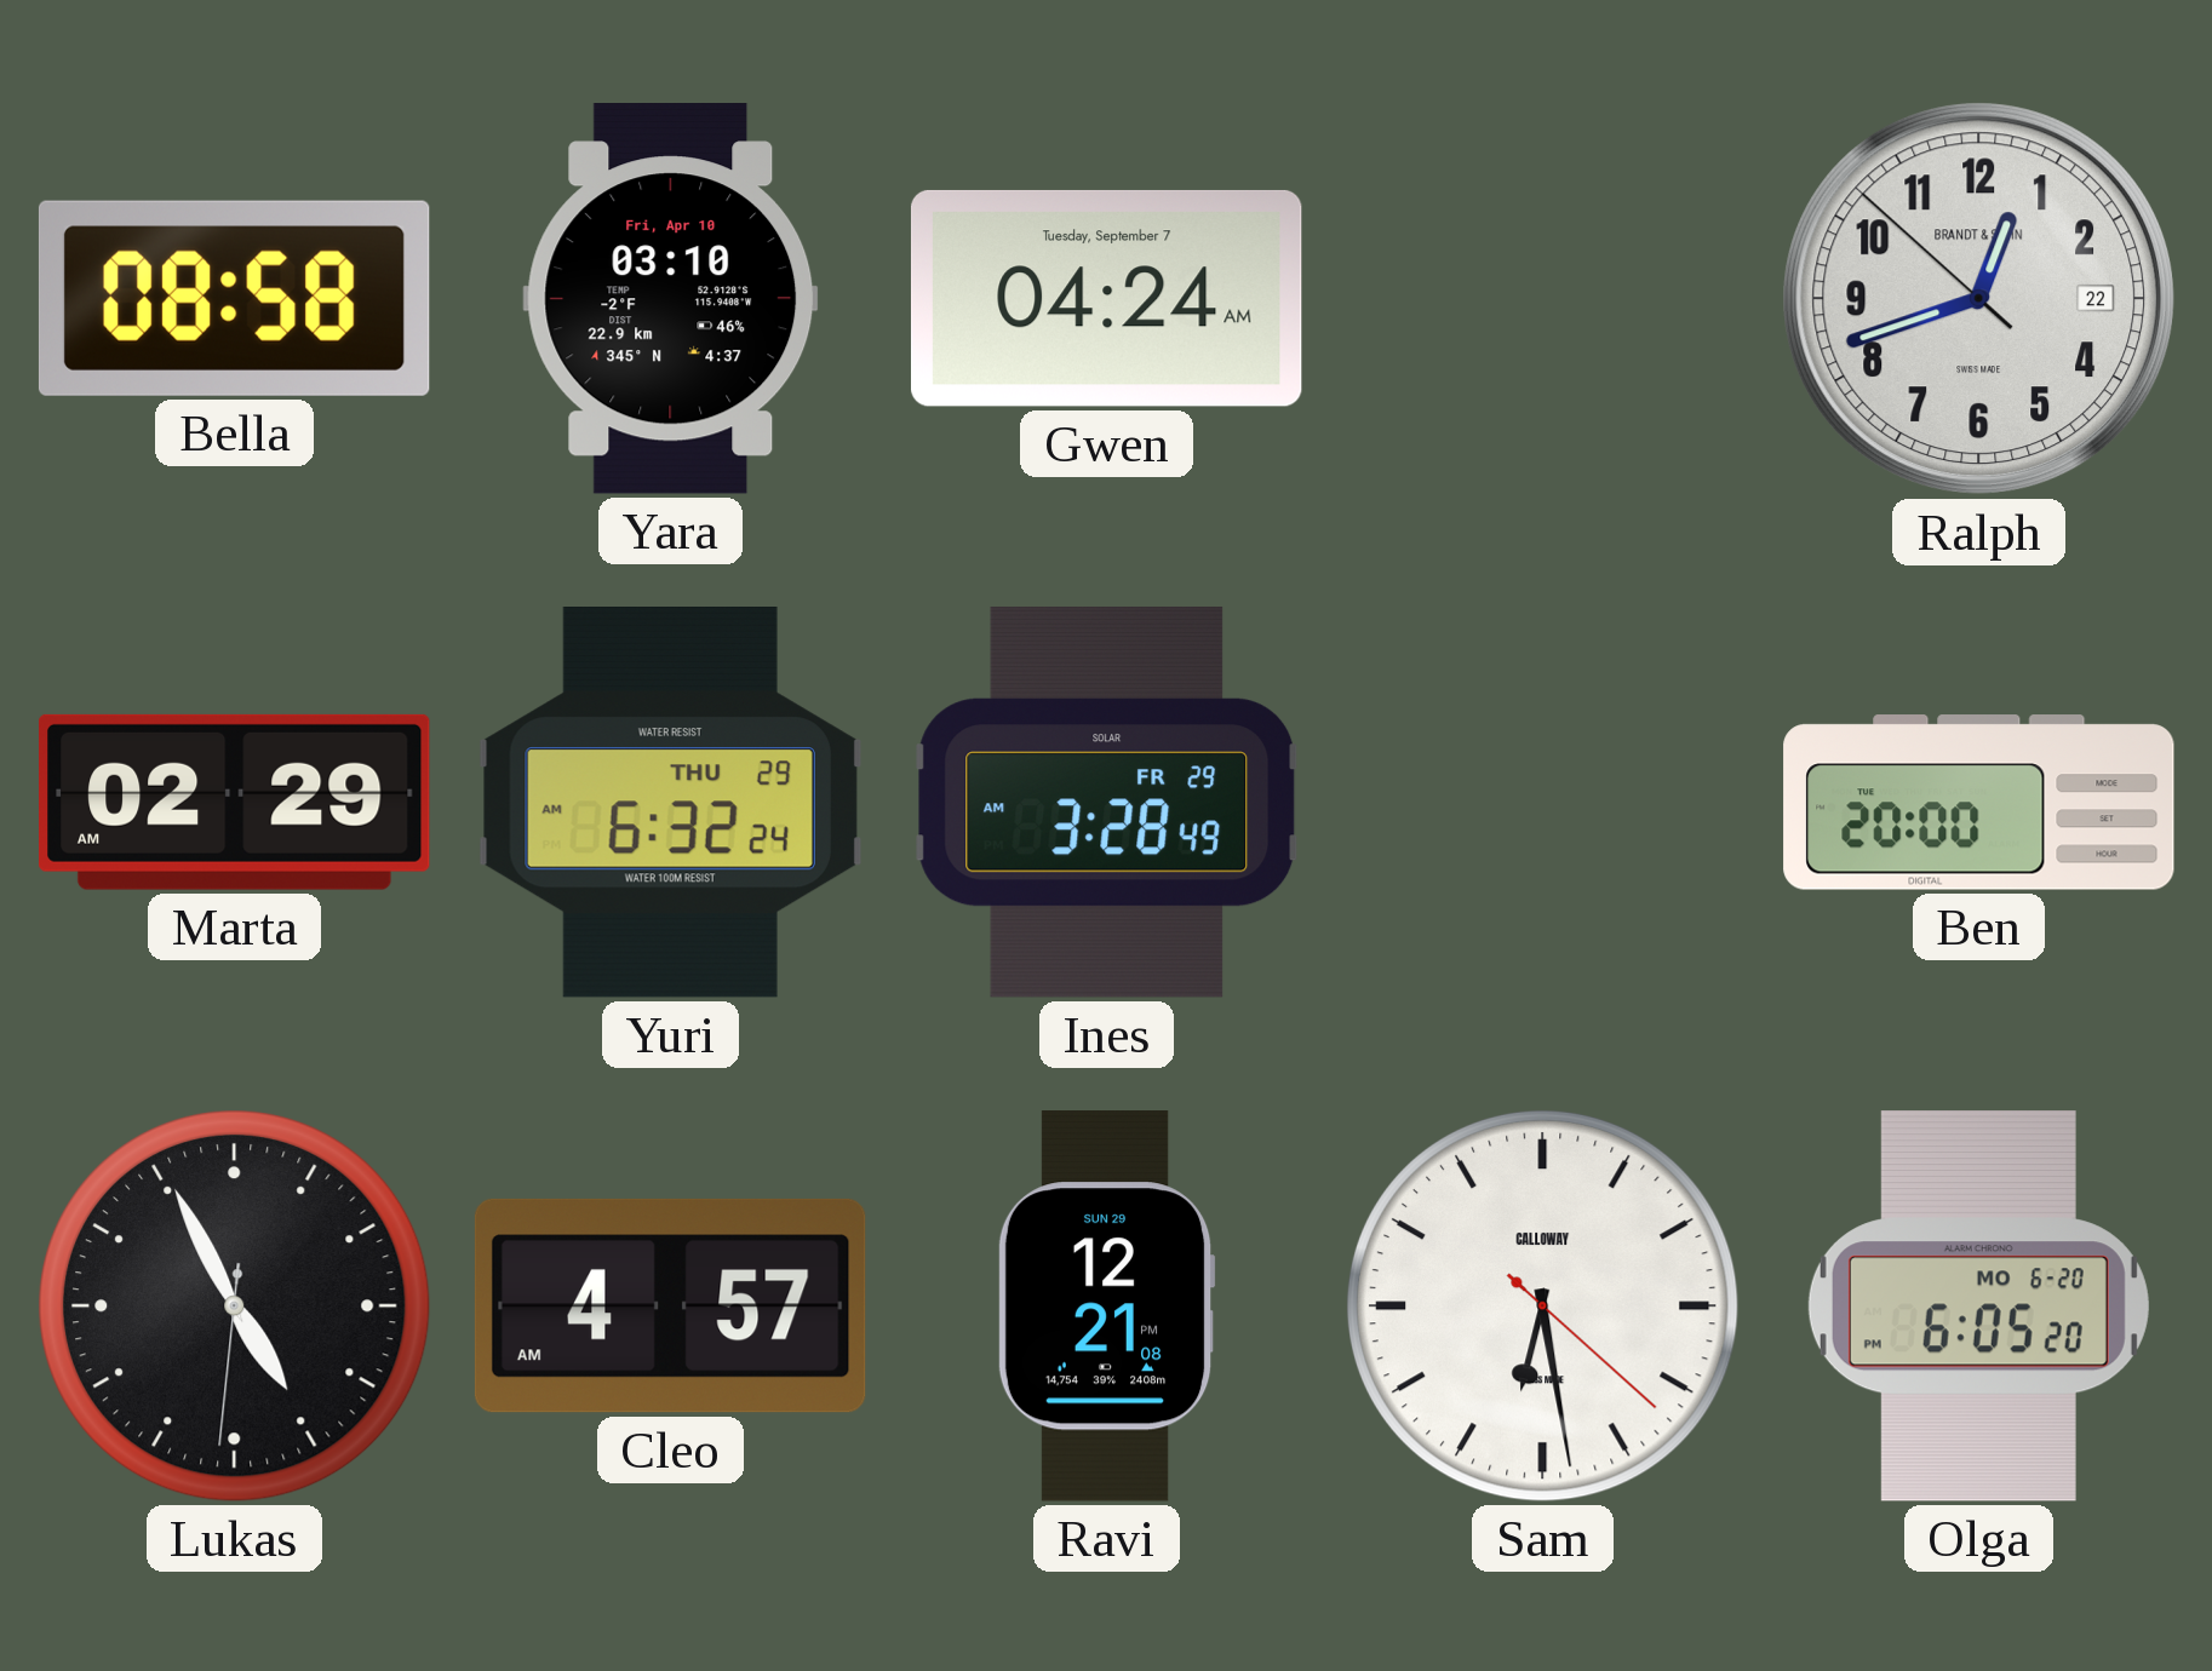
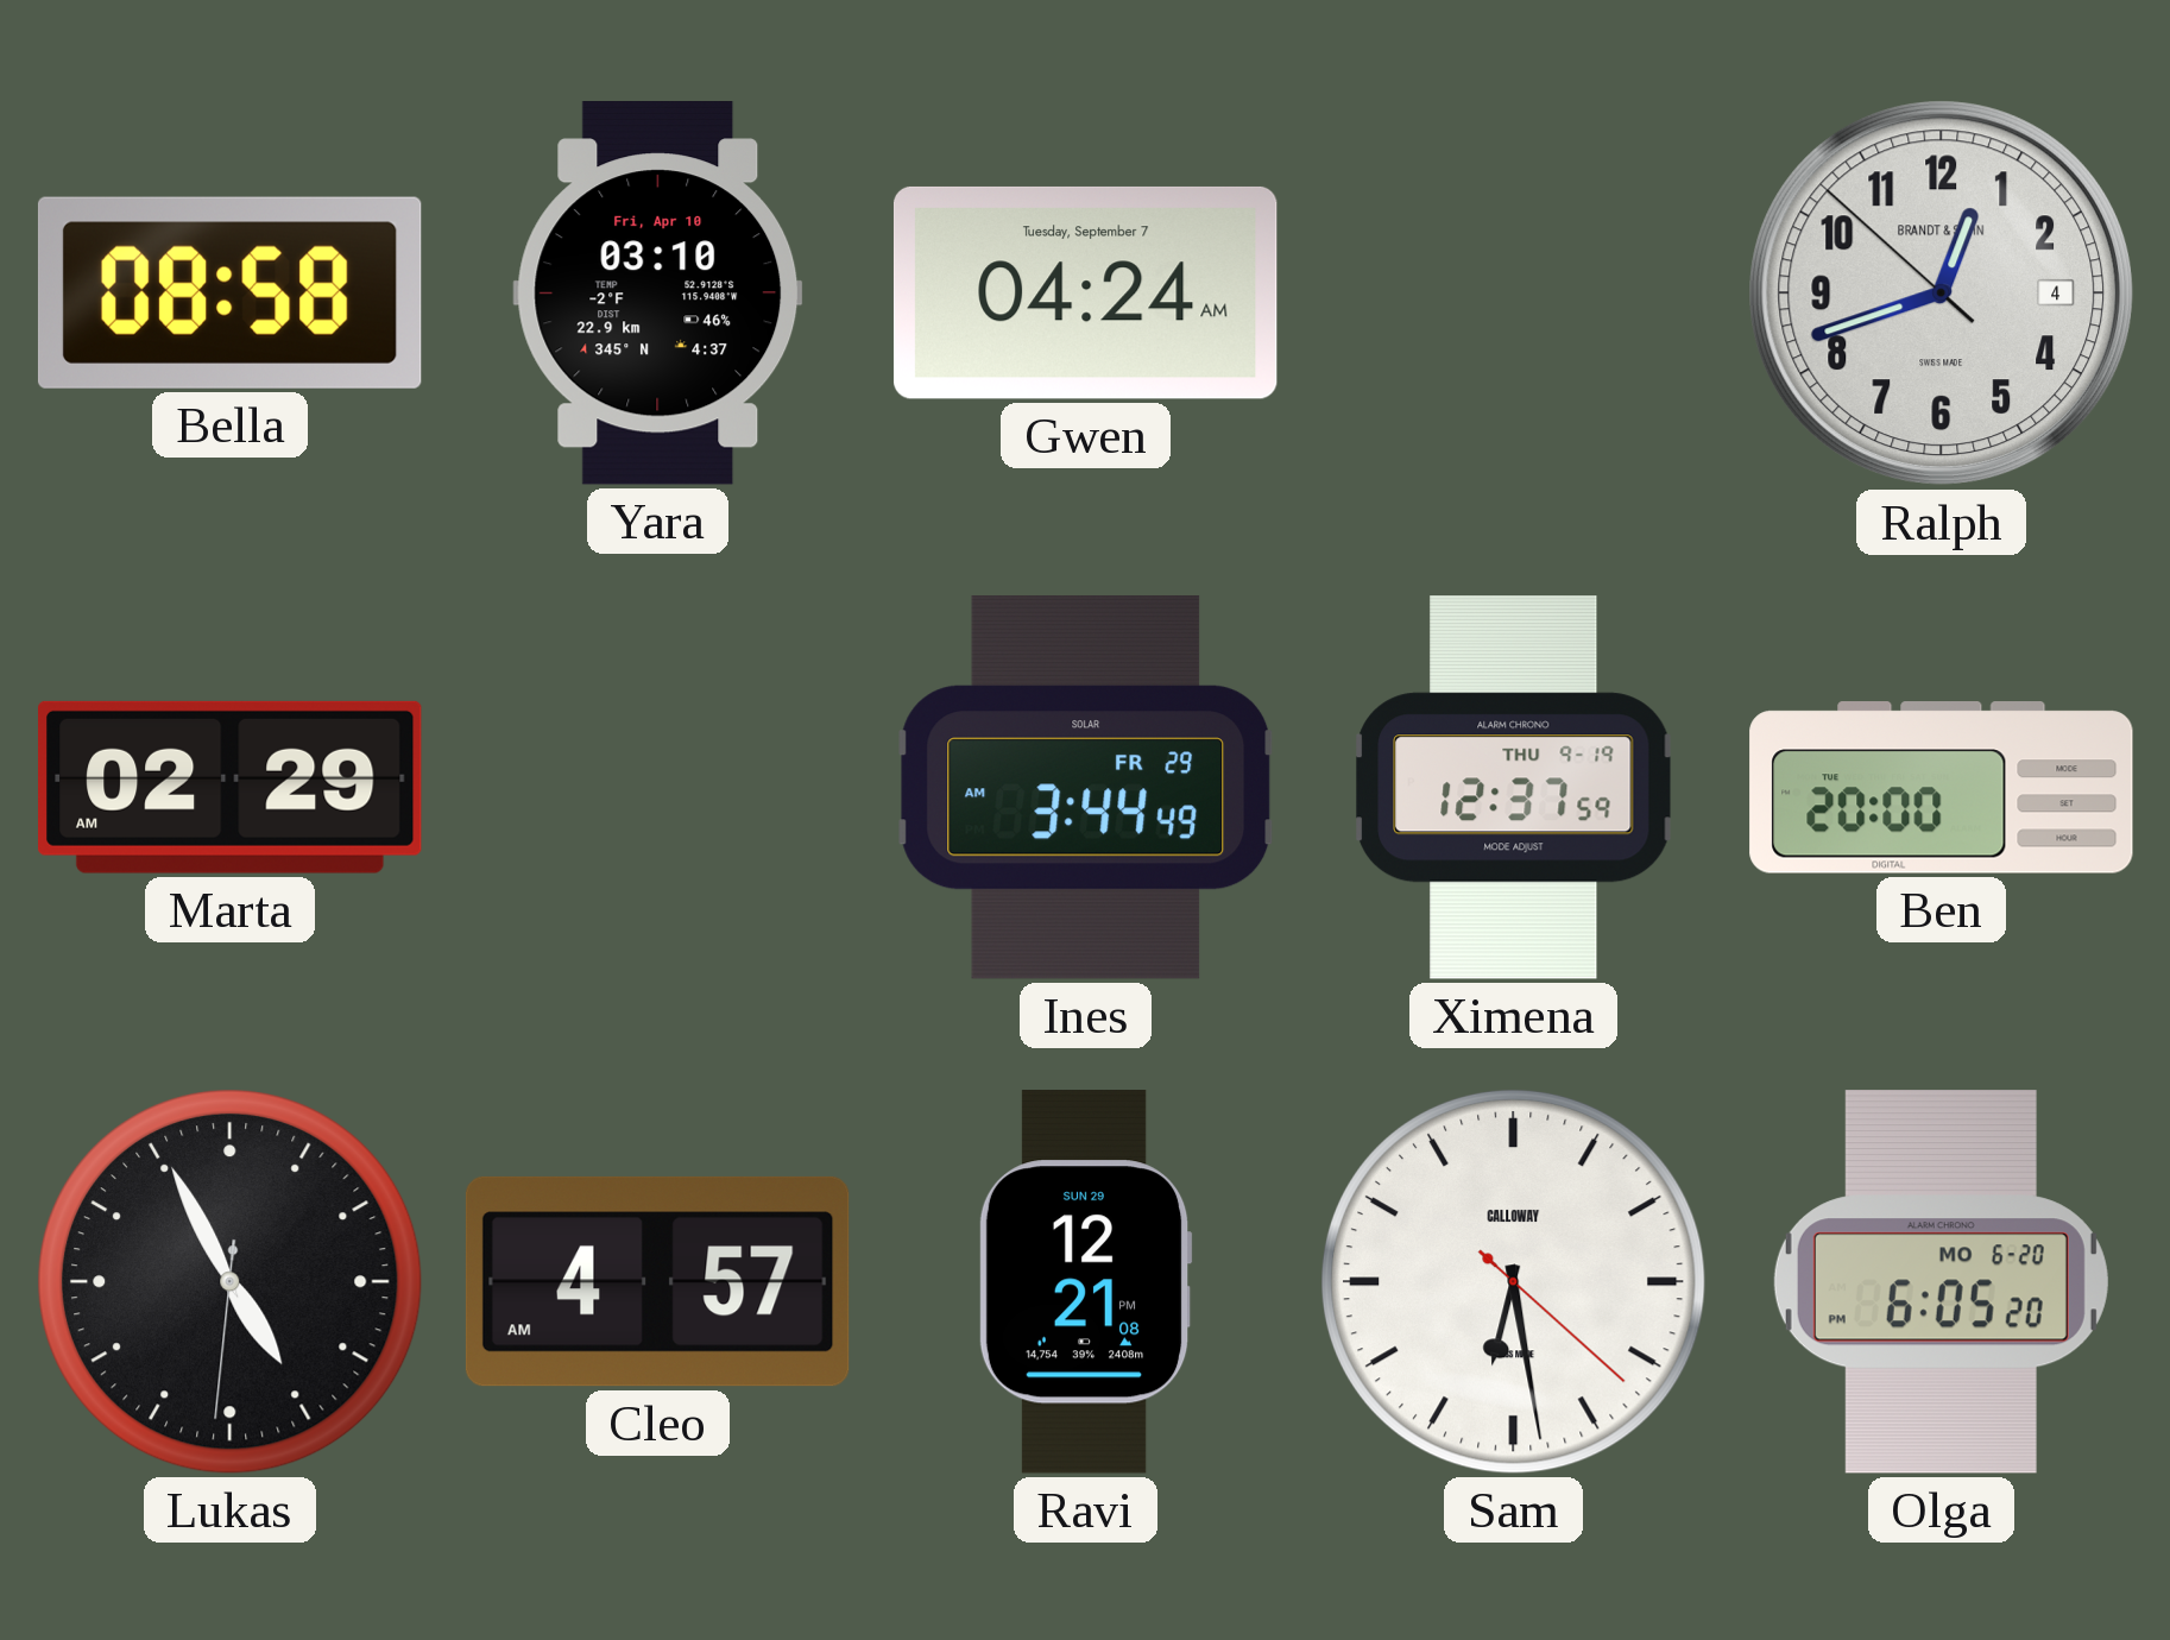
Ralph date: 22 -> 4
Yuri: 6:32 -> none
Ines: 3:28 -> 3:44
Ximena: none -> 12:37
